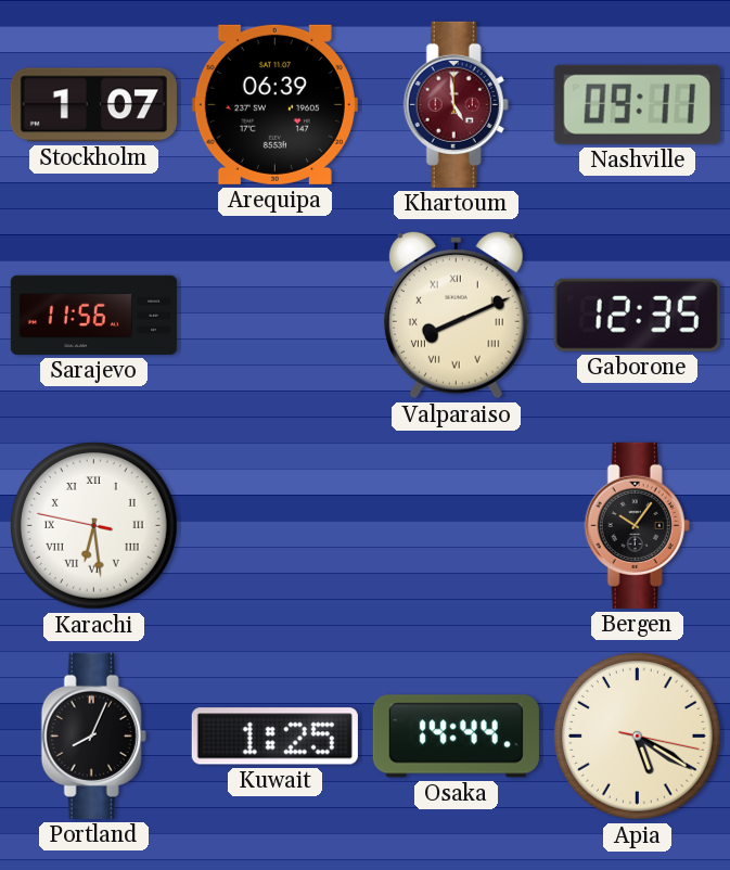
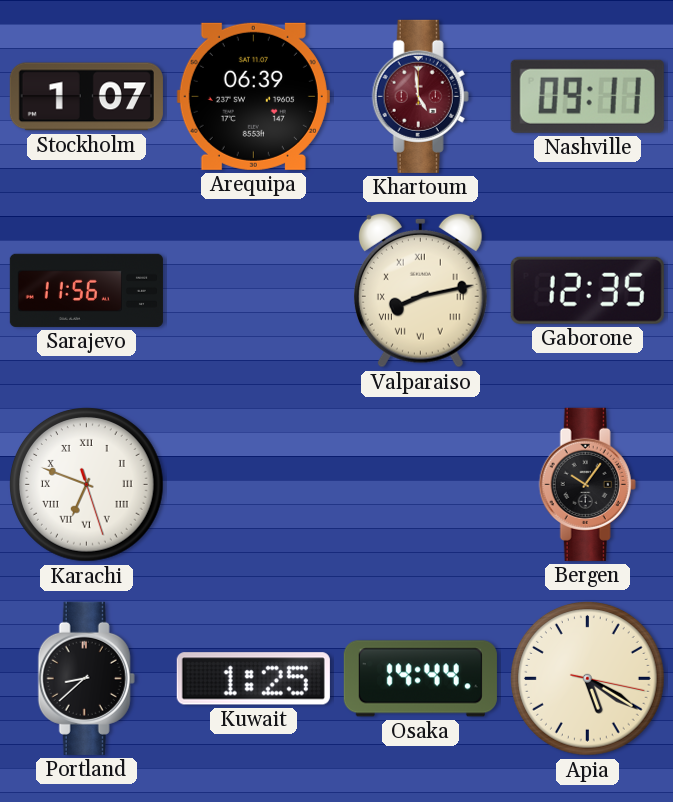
Valparaiso: 8:11 -> 8:13
Karachi: 6:28 -> 6:48
Portland: 8:04 -> 8:38
